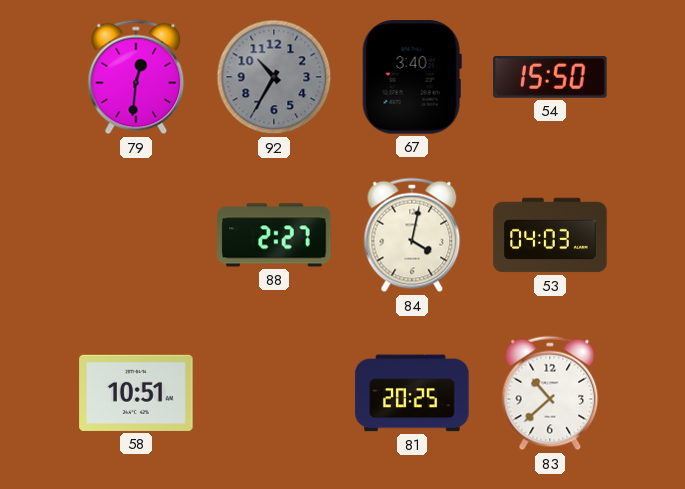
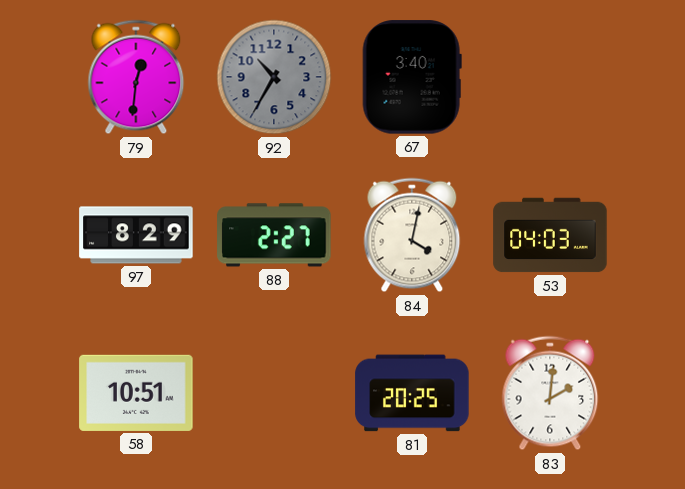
54: 15:50 -> none
97: none -> 8:29
83: 10:38 -> 2:01
